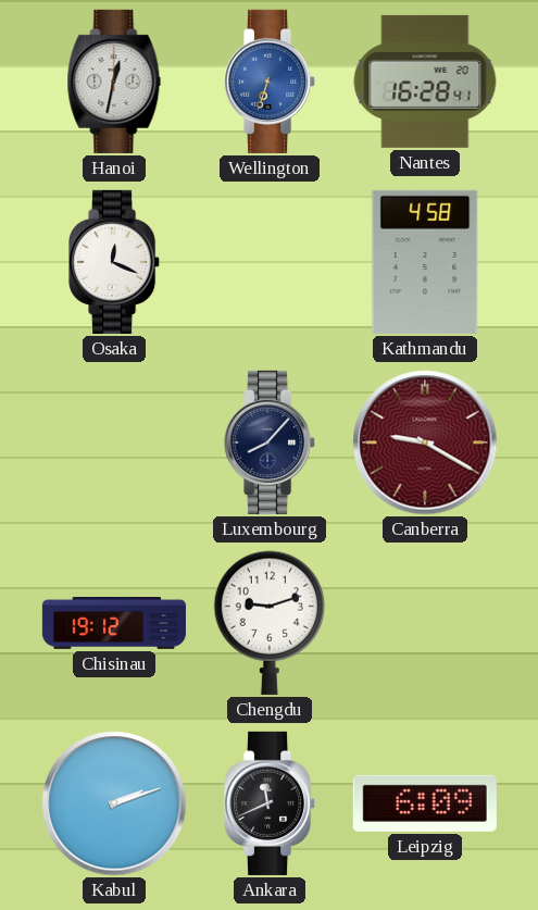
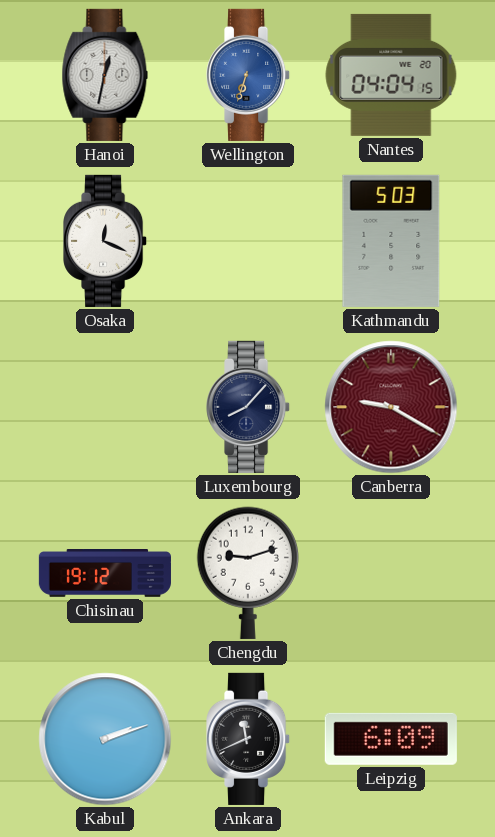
Nantes: 16:28 -> 04:04
Kathmandu: 4:58 -> 5:03
